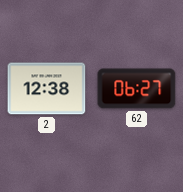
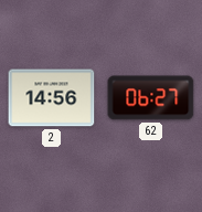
2: 12:38 -> 14:56
